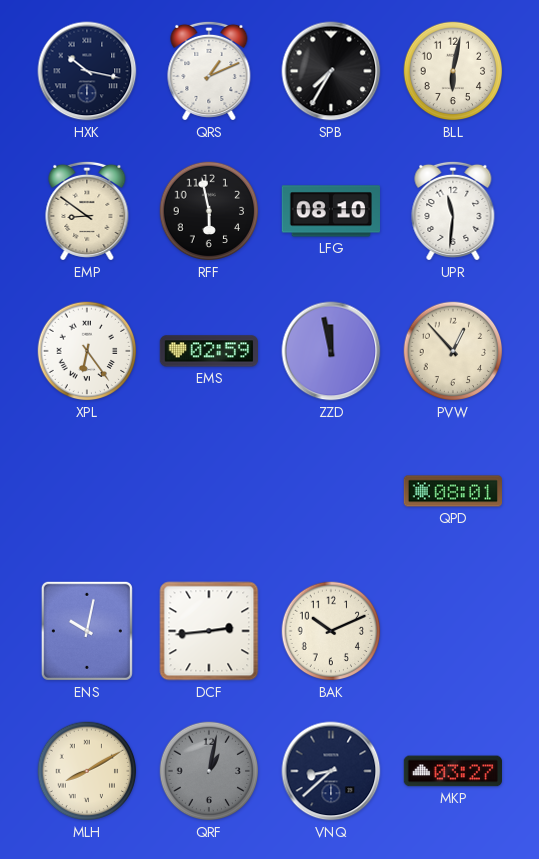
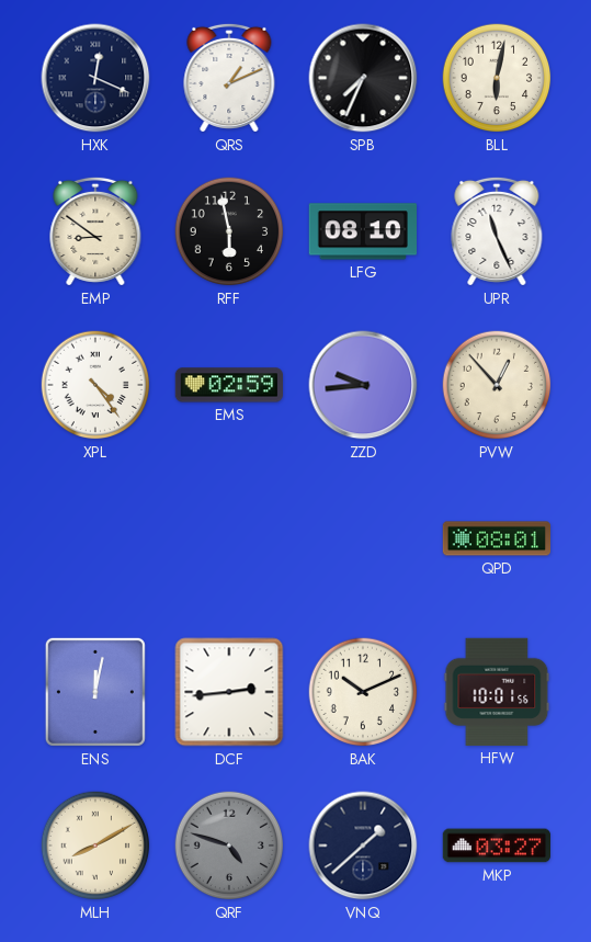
HXK: 10:17 -> 12:19
SPB: 7:35 -> 7:34
UPR: 11:31 -> 11:26
XPL: 6:24 -> 4:24
ZZD: 11:58 -> 9:44
ENS: 10:02 -> 12:02
HFW: none -> 10:01
QRF: 1:02 -> 4:48
VNQ: 8:38 -> 1:38
